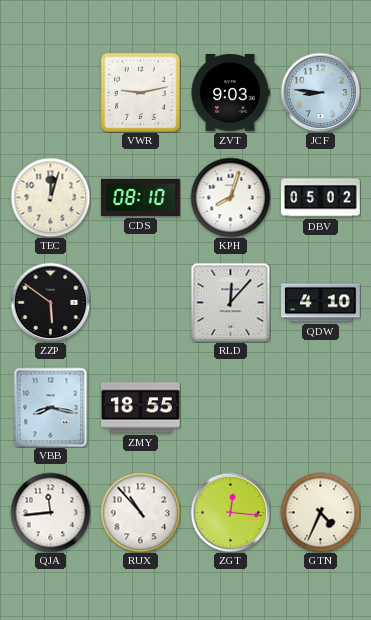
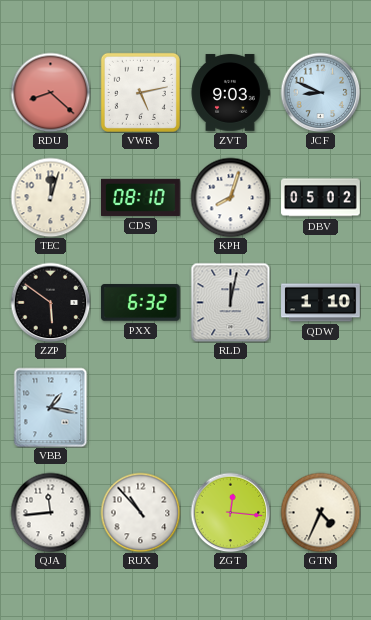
RDU: none -> 8:22
VWR: 9:13 -> 5:13
JCF: 8:46 -> 8:49
PXX: none -> 6:32
RLD: 12:07 -> 12:02
QDW: 4:10 -> 1:10
VBB: 8:17 -> 1:17
ZMY: 18:55 -> none
